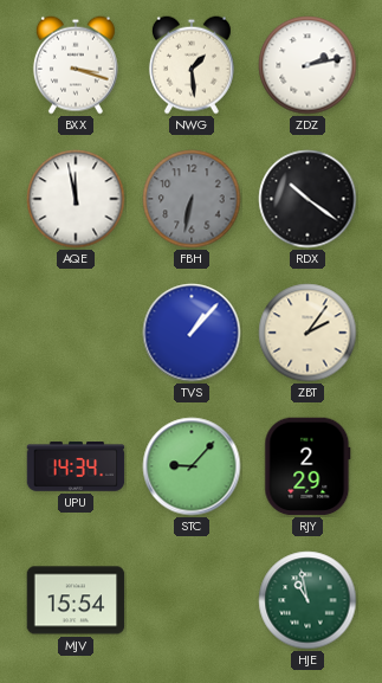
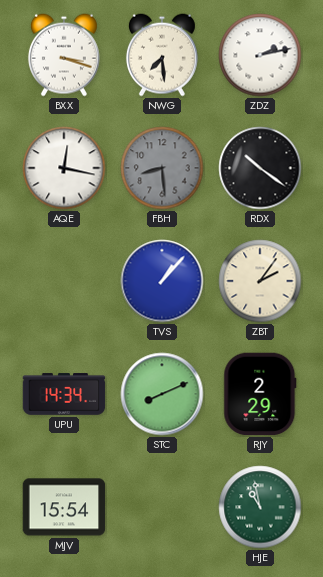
NWG: 1:29 -> 7:29
AQE: 11:58 -> 12:17
FBH: 6:32 -> 8:29
STC: 9:07 -> 8:11
